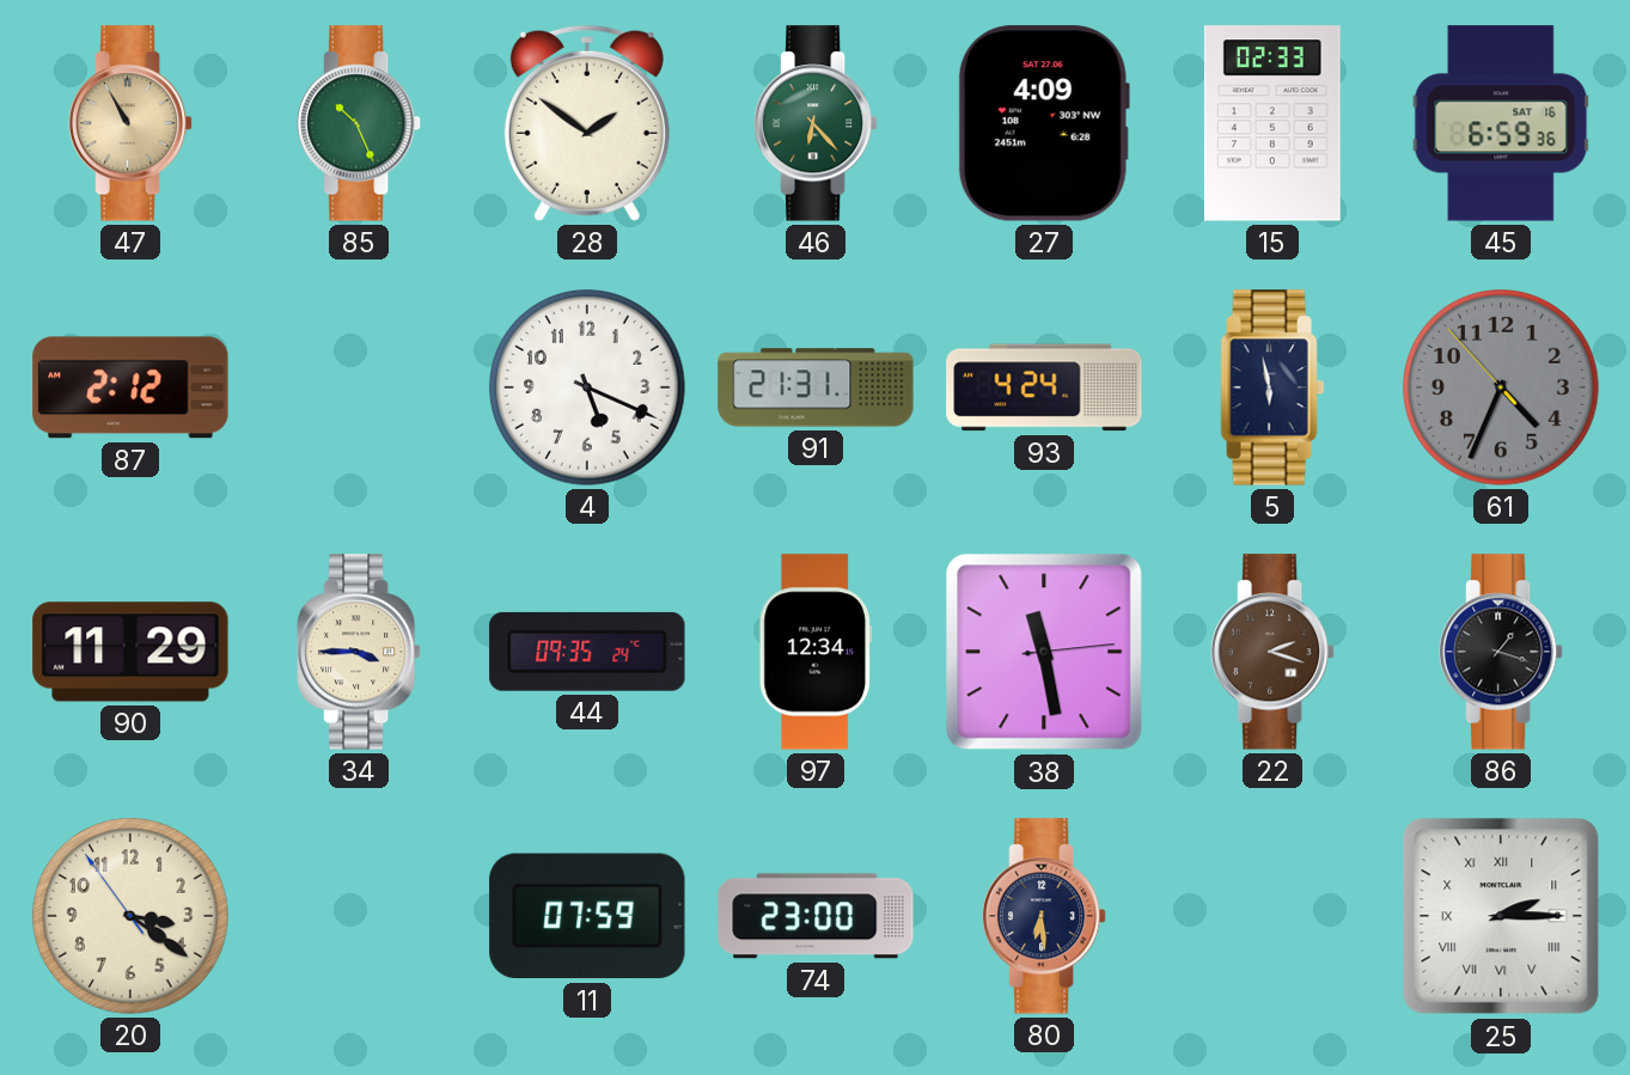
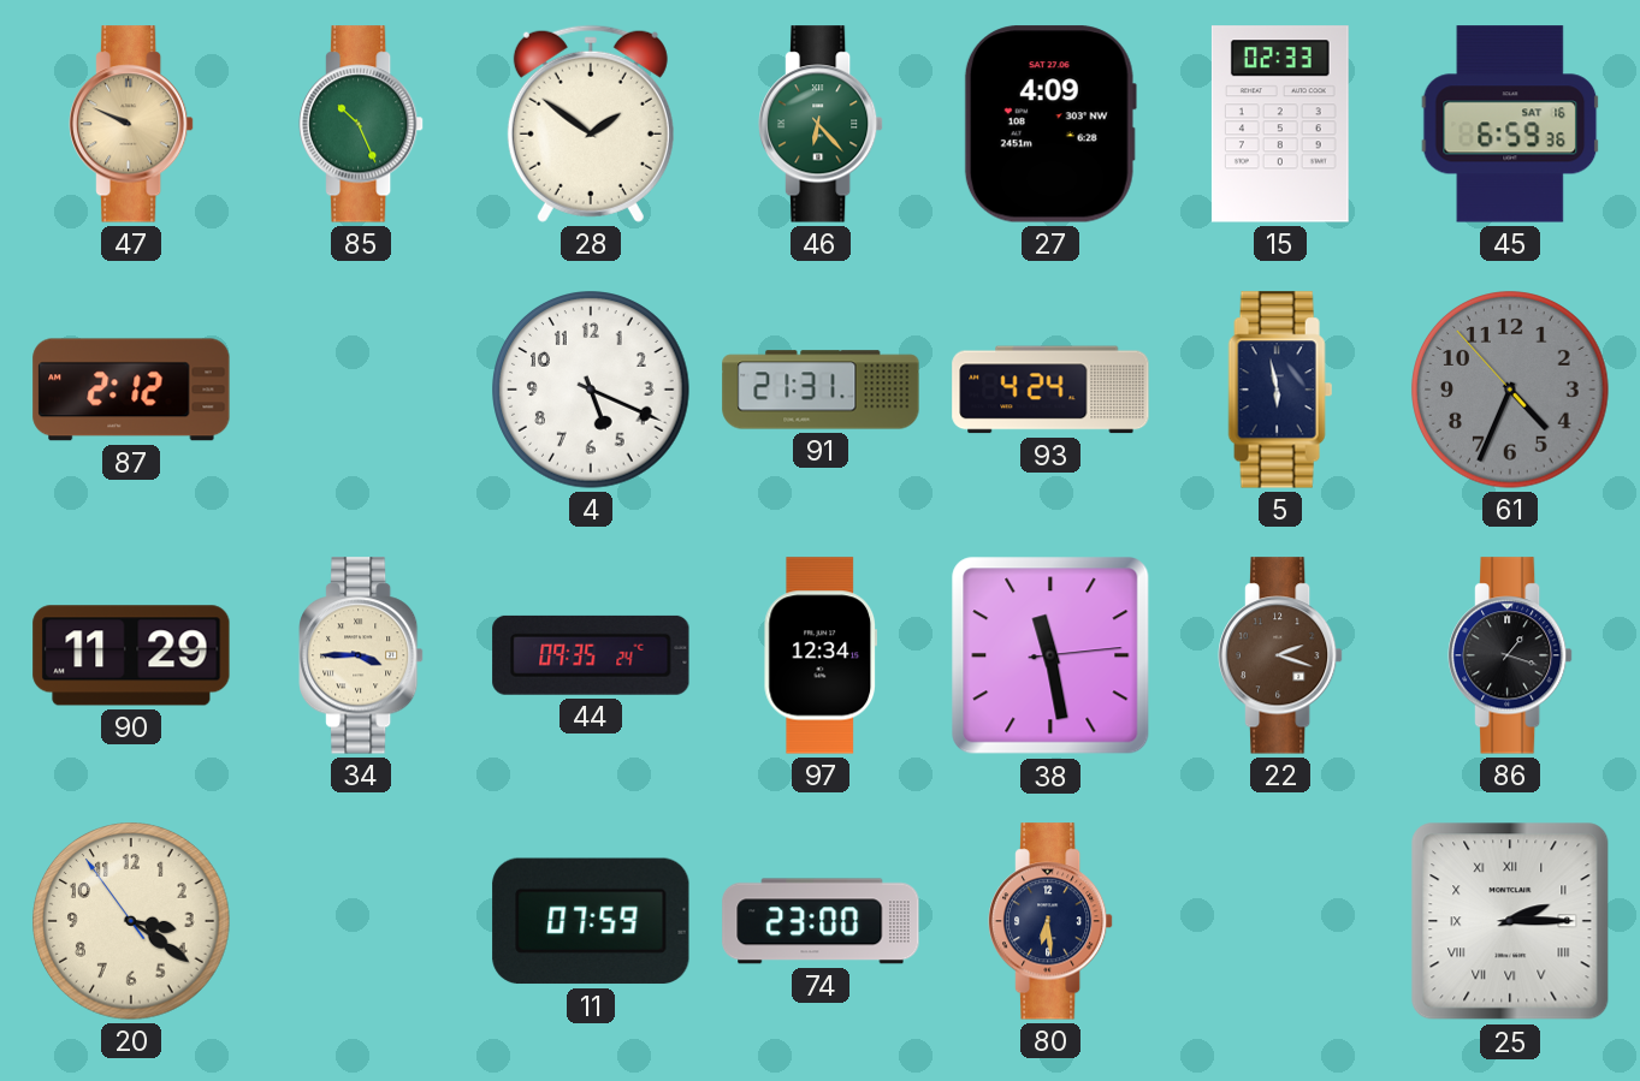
47: 10:55 -> 9:49
